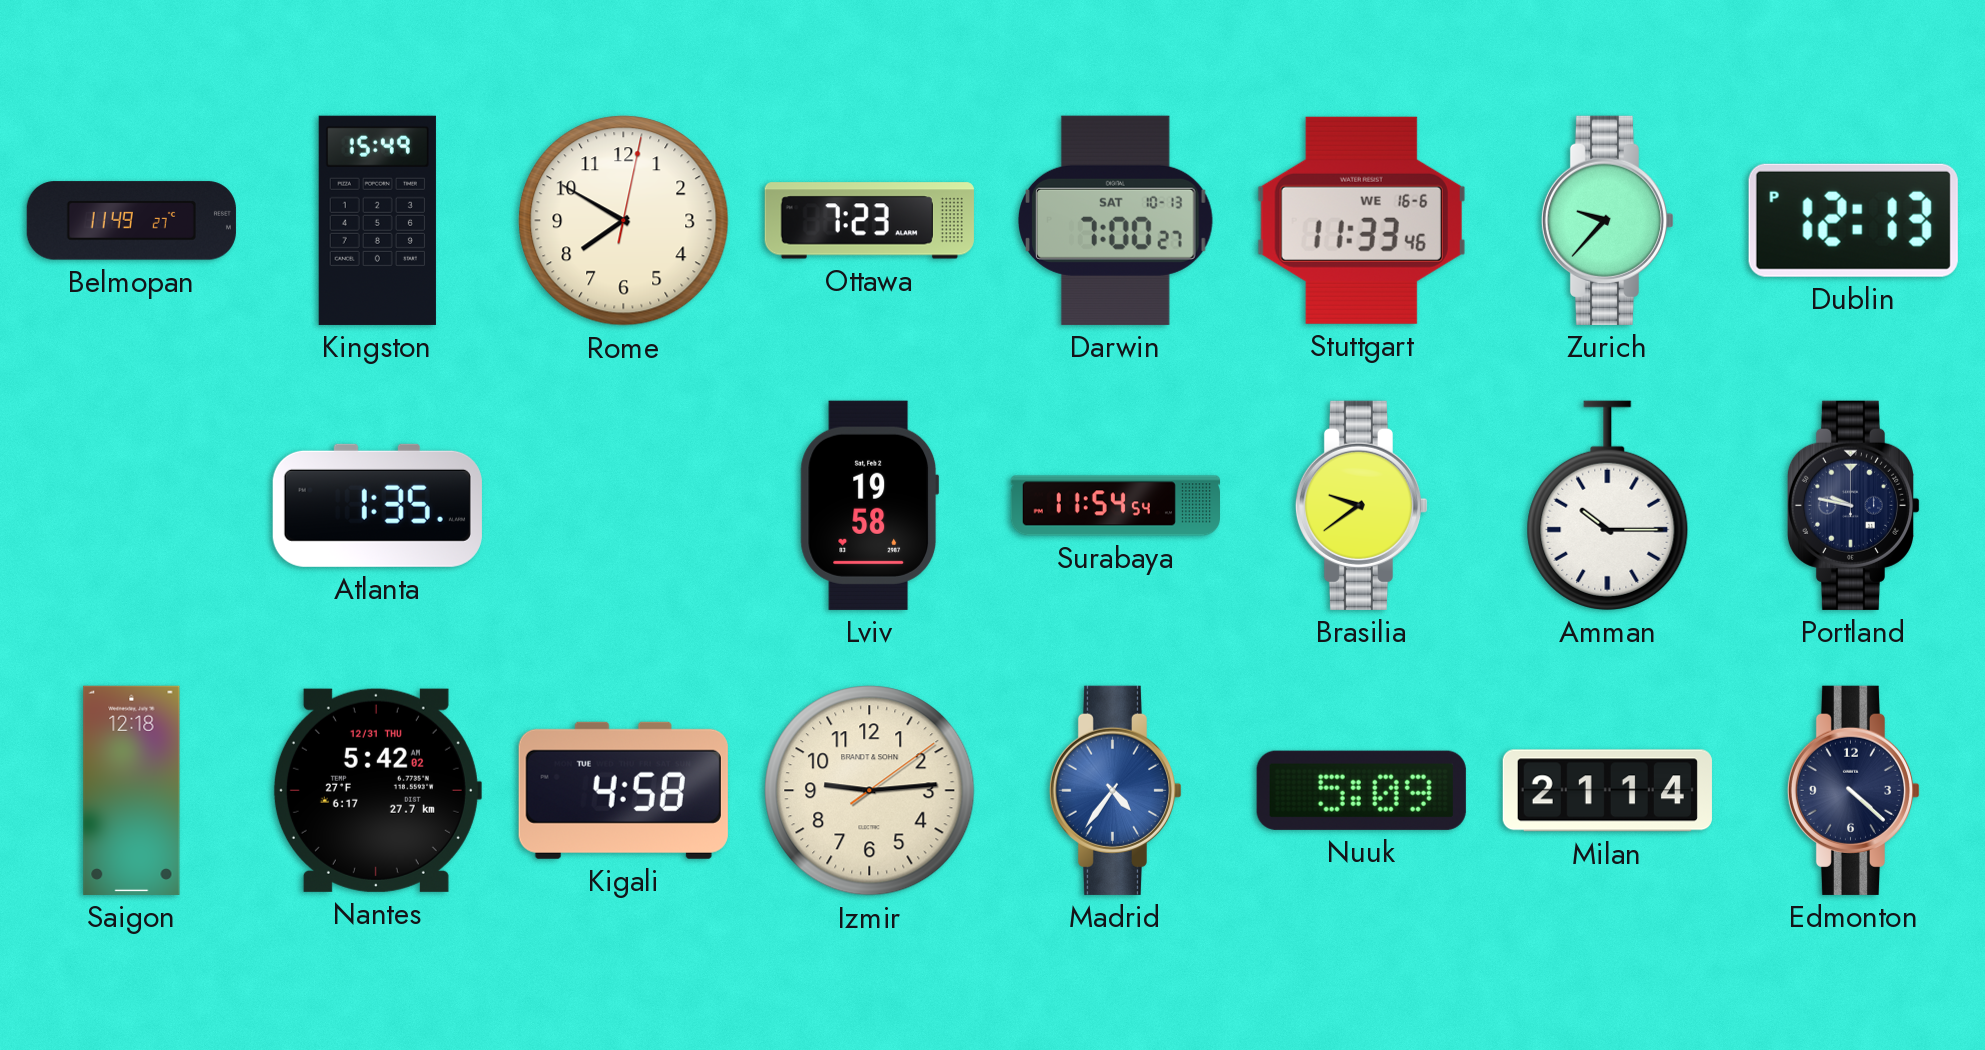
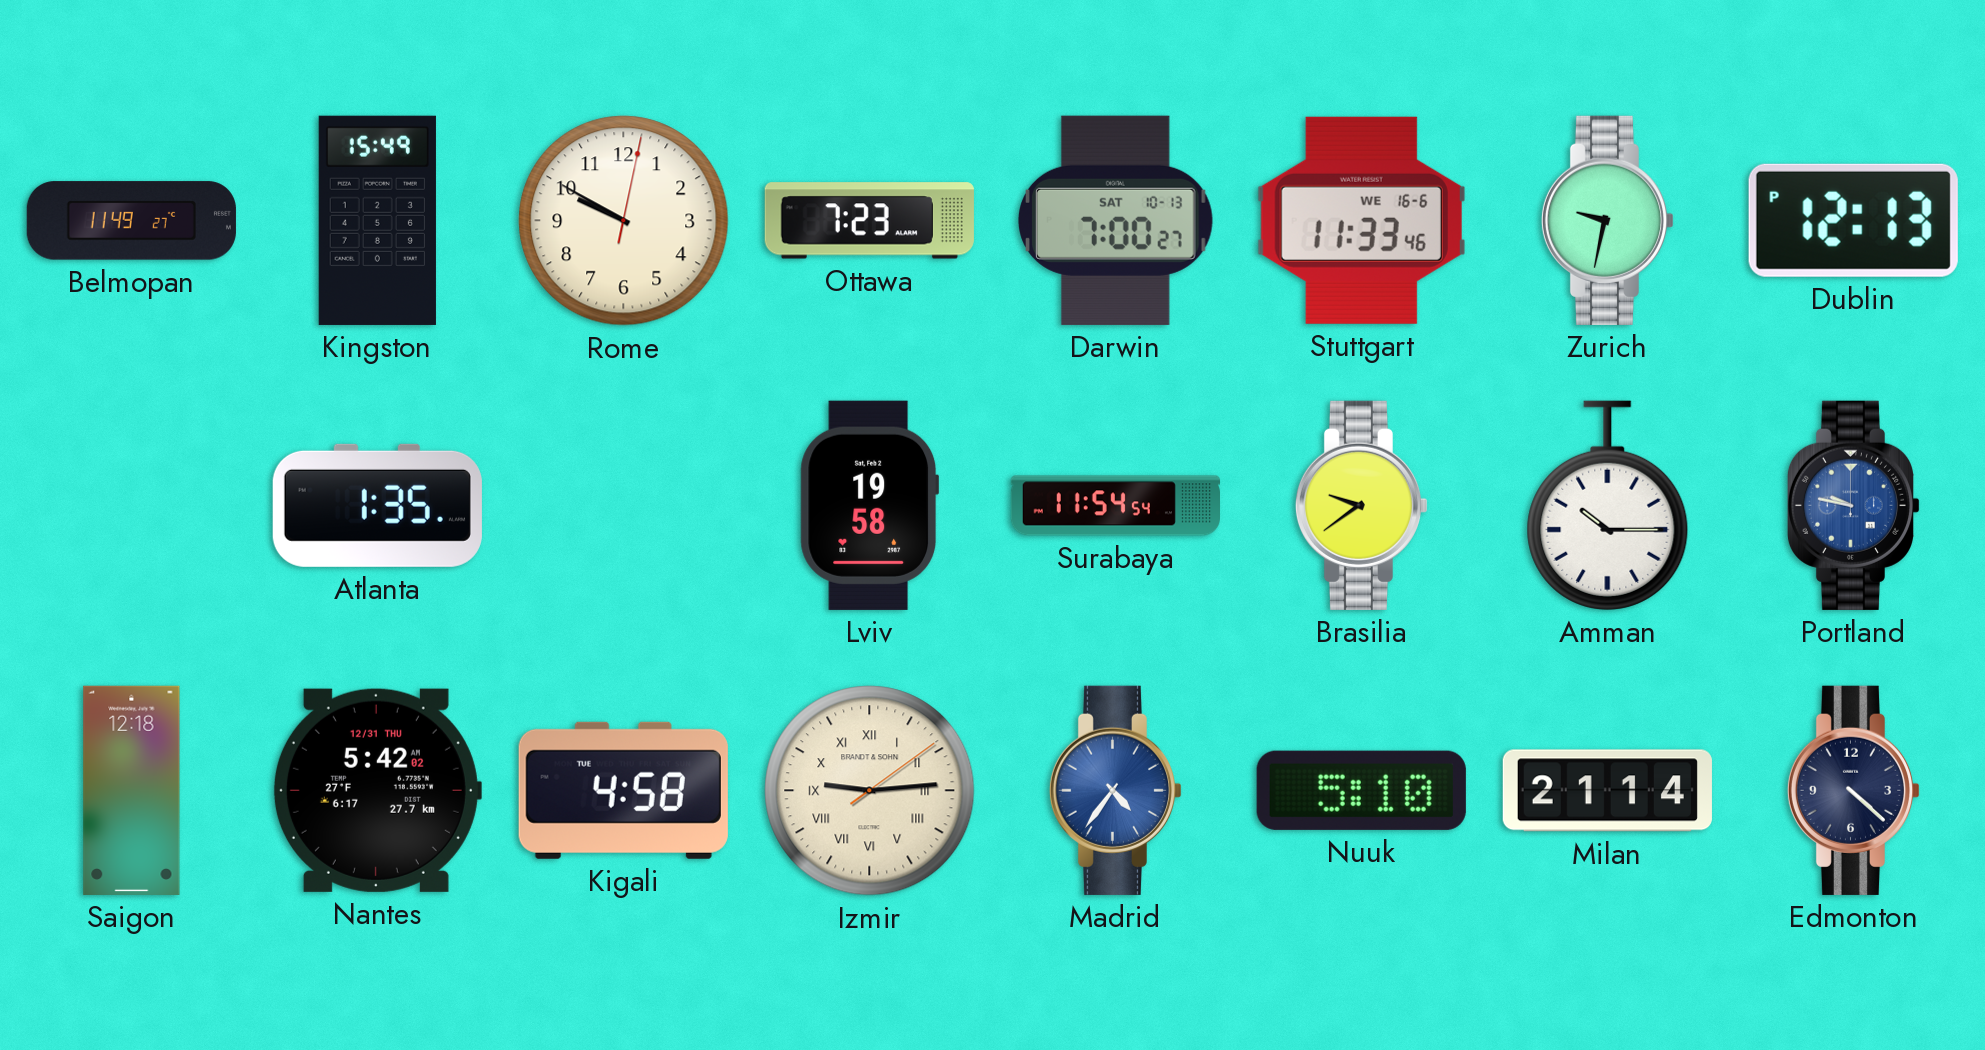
Rome: 7:50 -> 9:50
Zurich: 9:37 -> 9:32
Portland dial: navy -> blue
Izmir numerals: Arabic -> Roman
Nuuk: 5:09 -> 5:10
